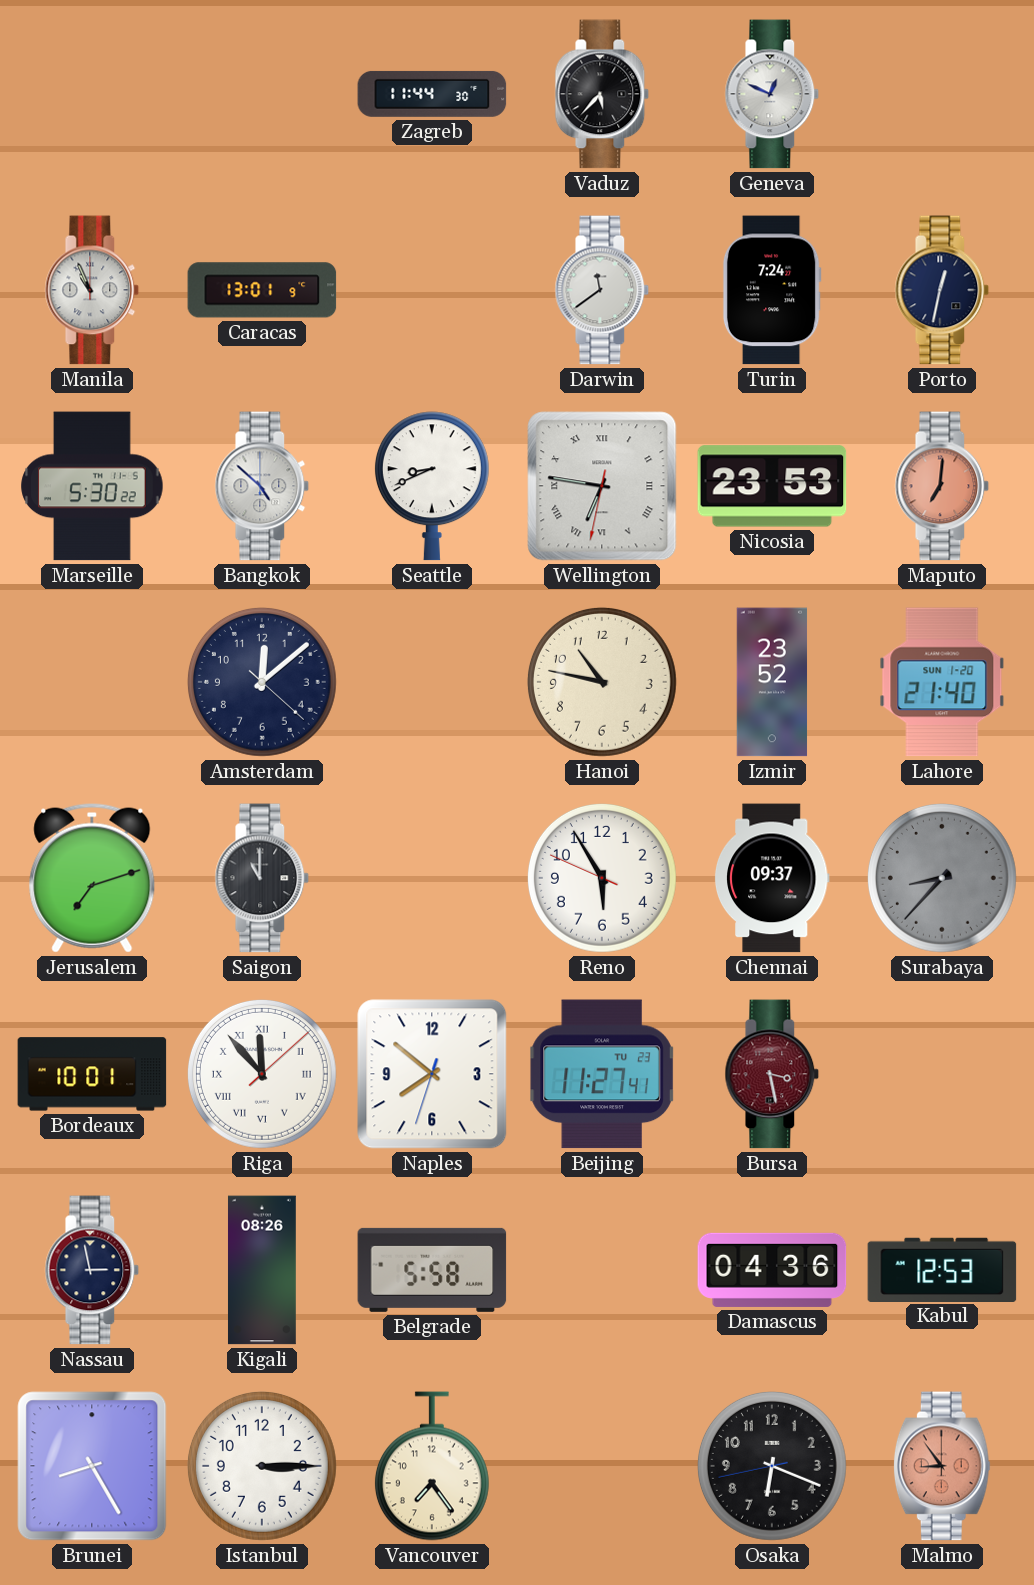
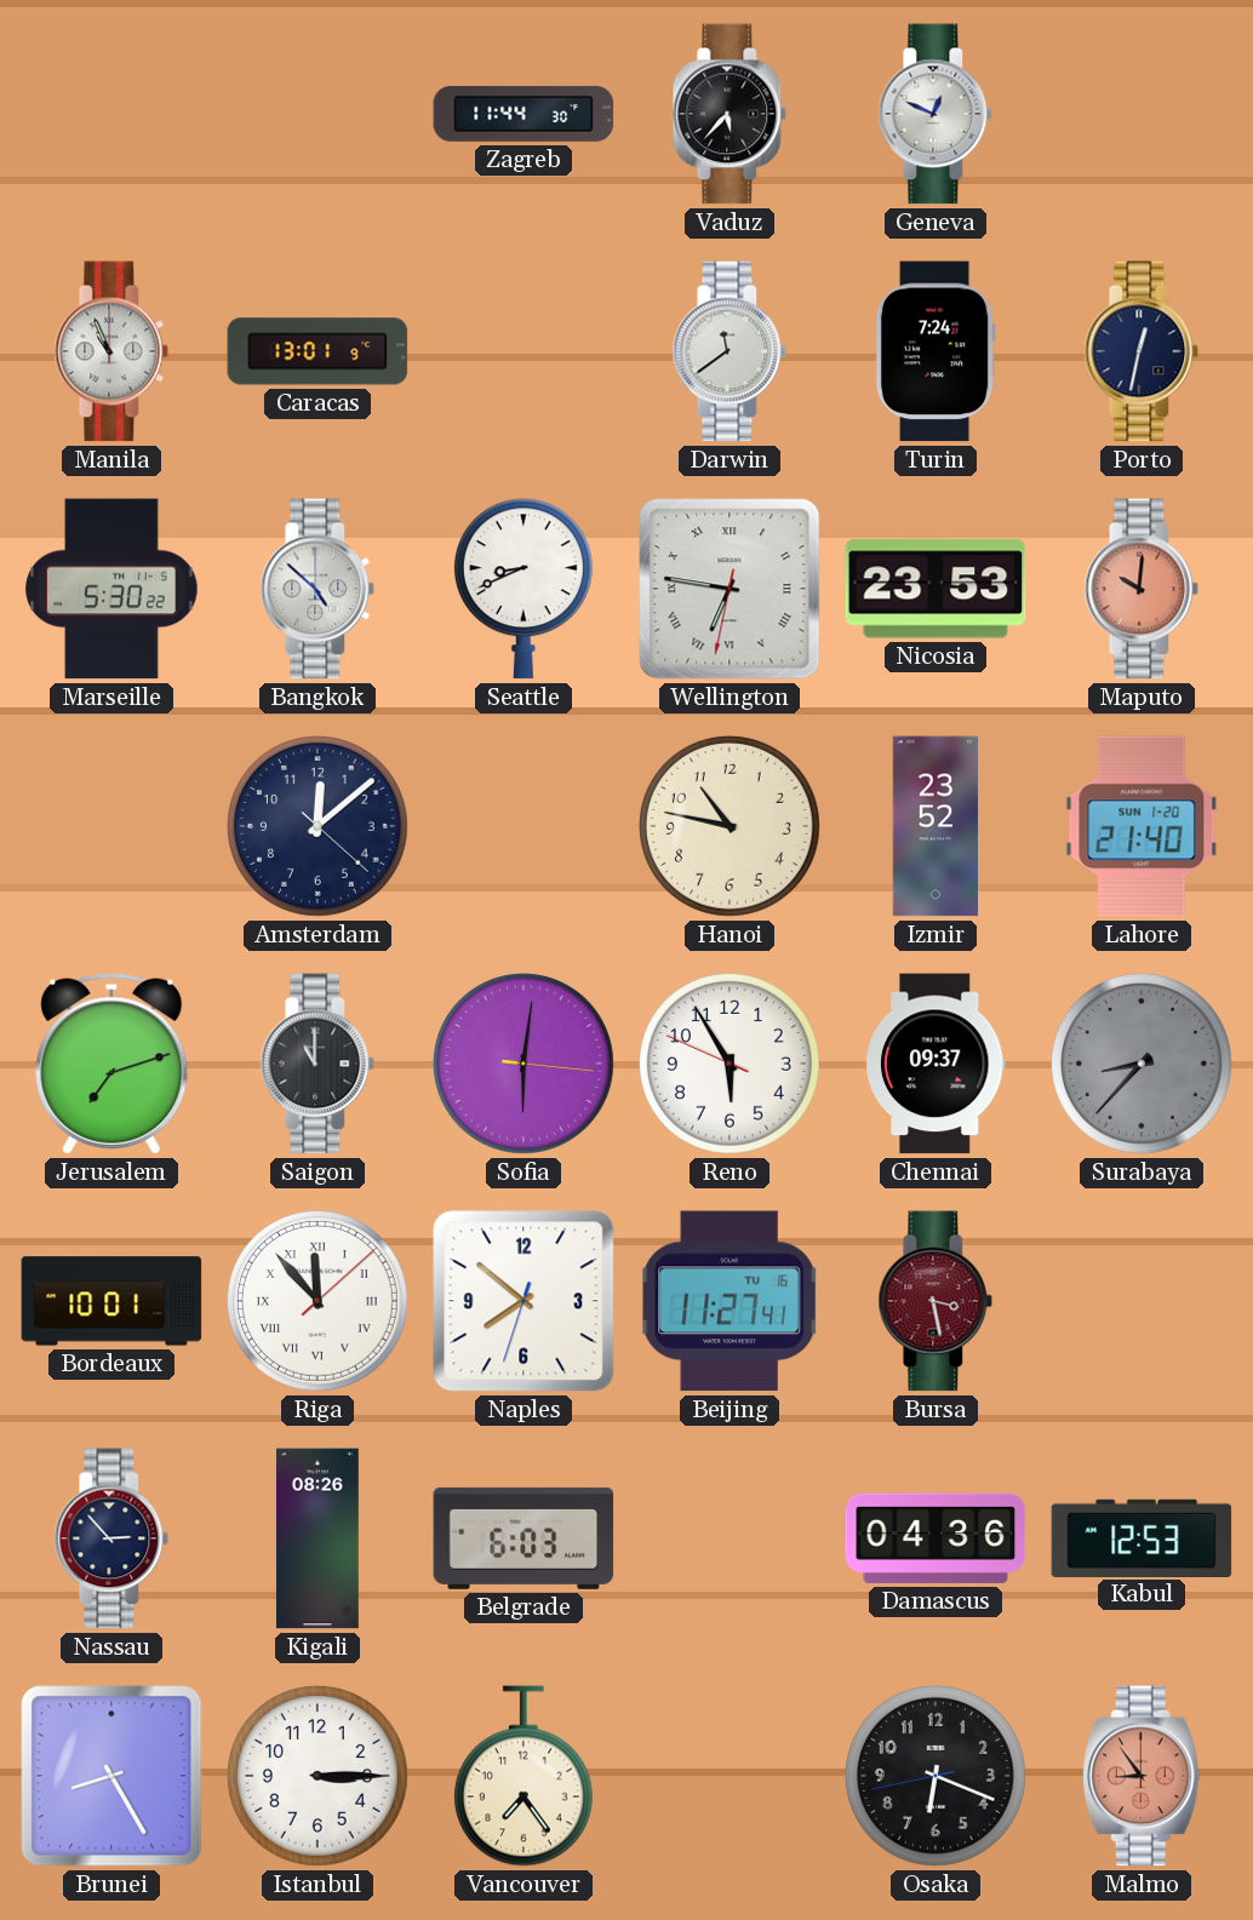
Maputo: 7:01 -> 10:01
Sofia: none -> 6:01
Beijing date: TU 23 -> TU 16
Nassau: 2:58 -> 2:53
Belgrade: 5:58 -> 6:03
